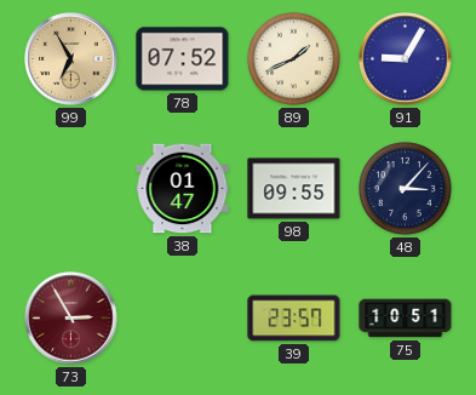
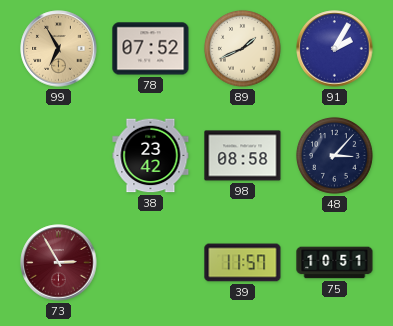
91: 9:05 -> 2:05
38: 01:47 -> 23:42
98: 09:55 -> 08:58
39: 23:57 -> 11:57
